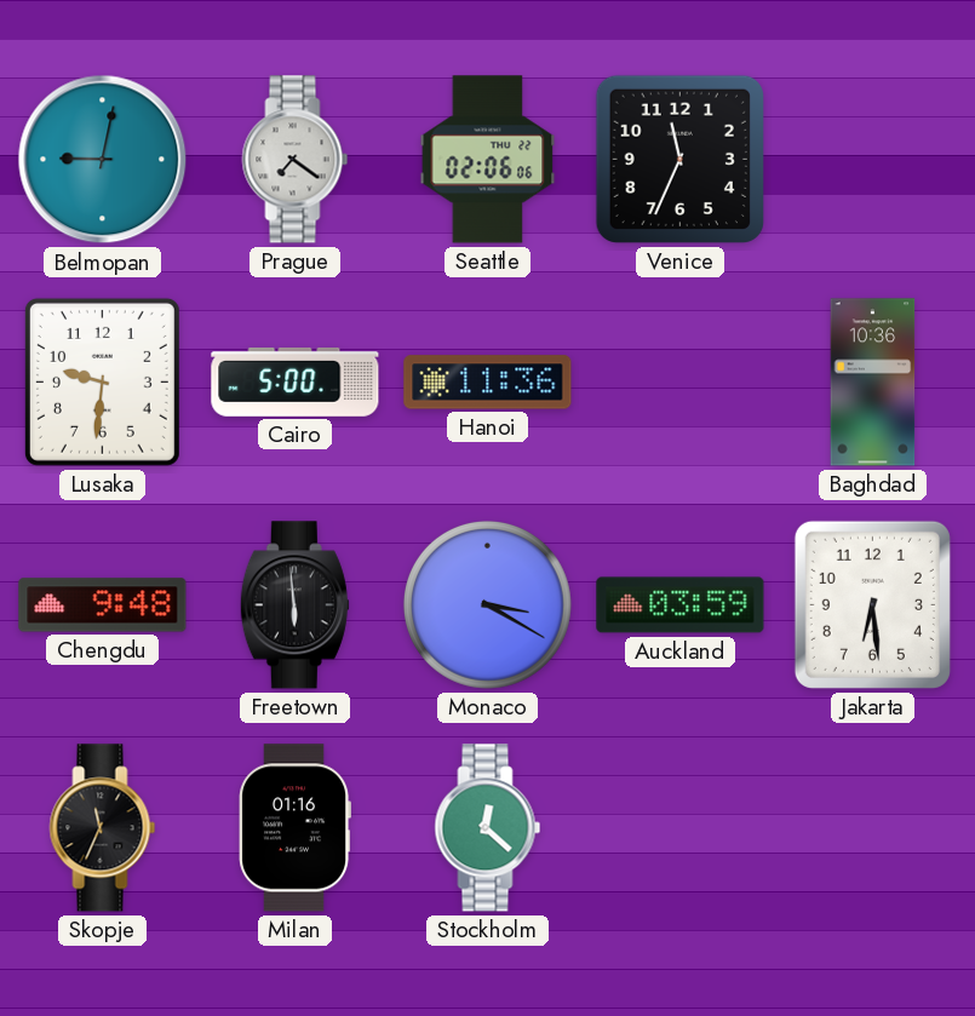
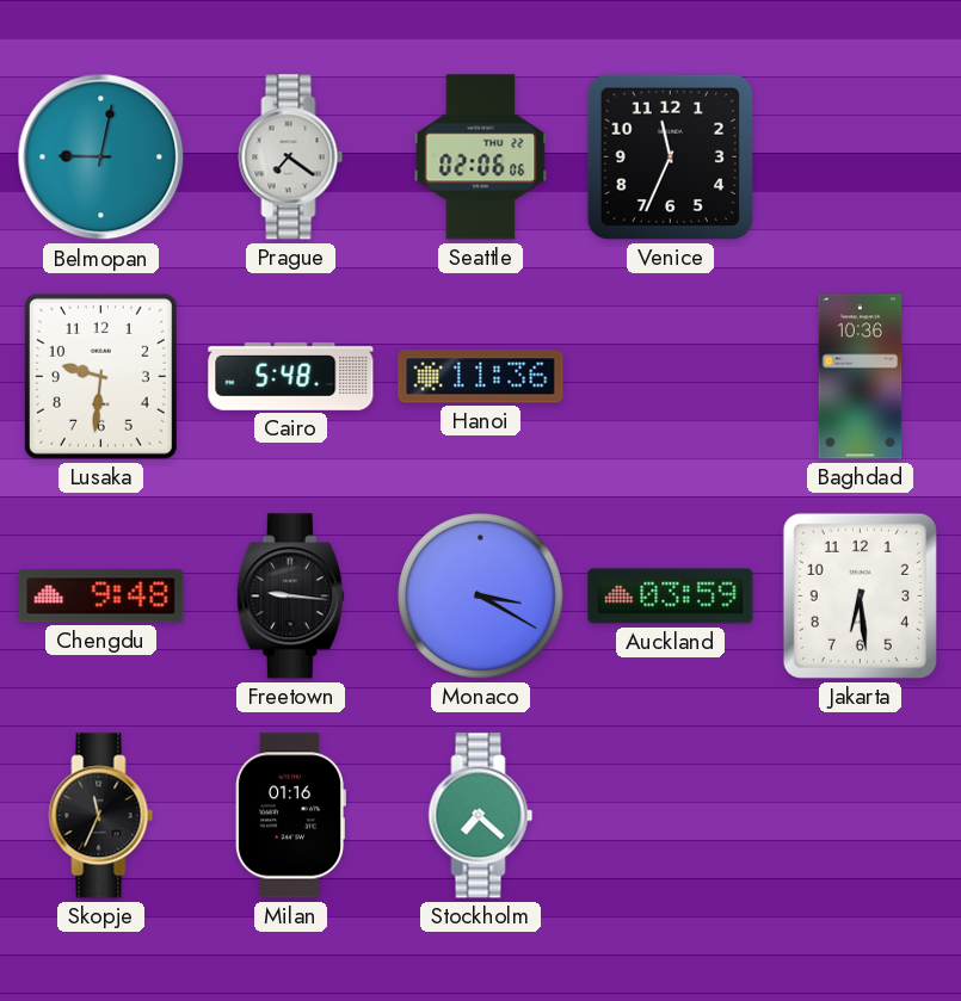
Cairo: 5:00 -> 5:48
Freetown: 5:59 -> 9:16
Stockholm: 12:22 -> 7:22
